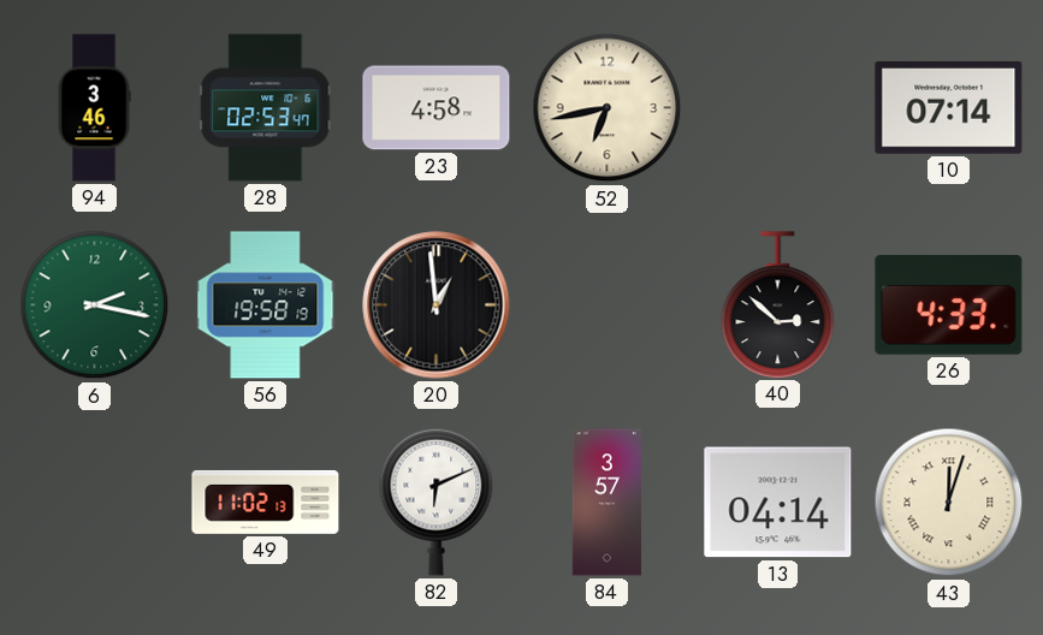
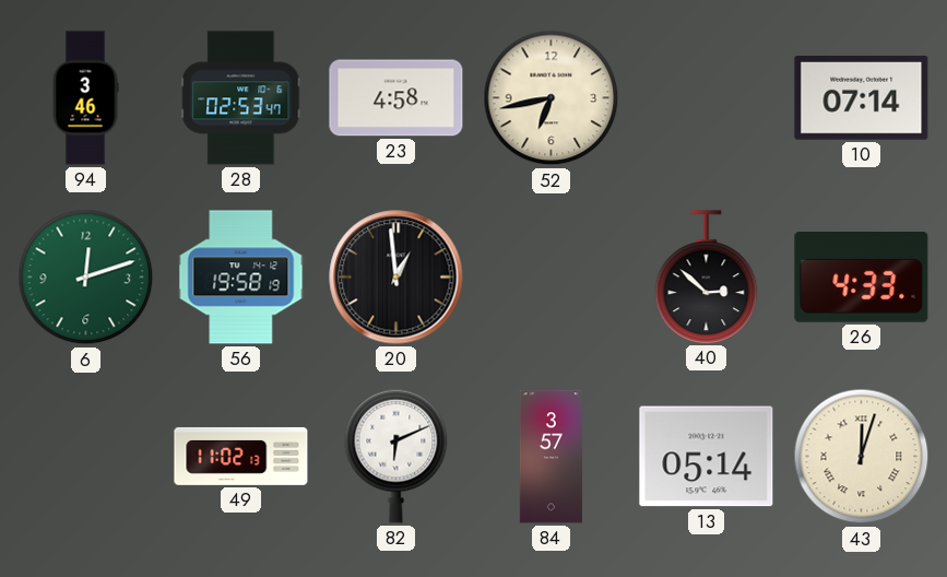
6: 2:17 -> 12:12
13: 04:14 -> 05:14
